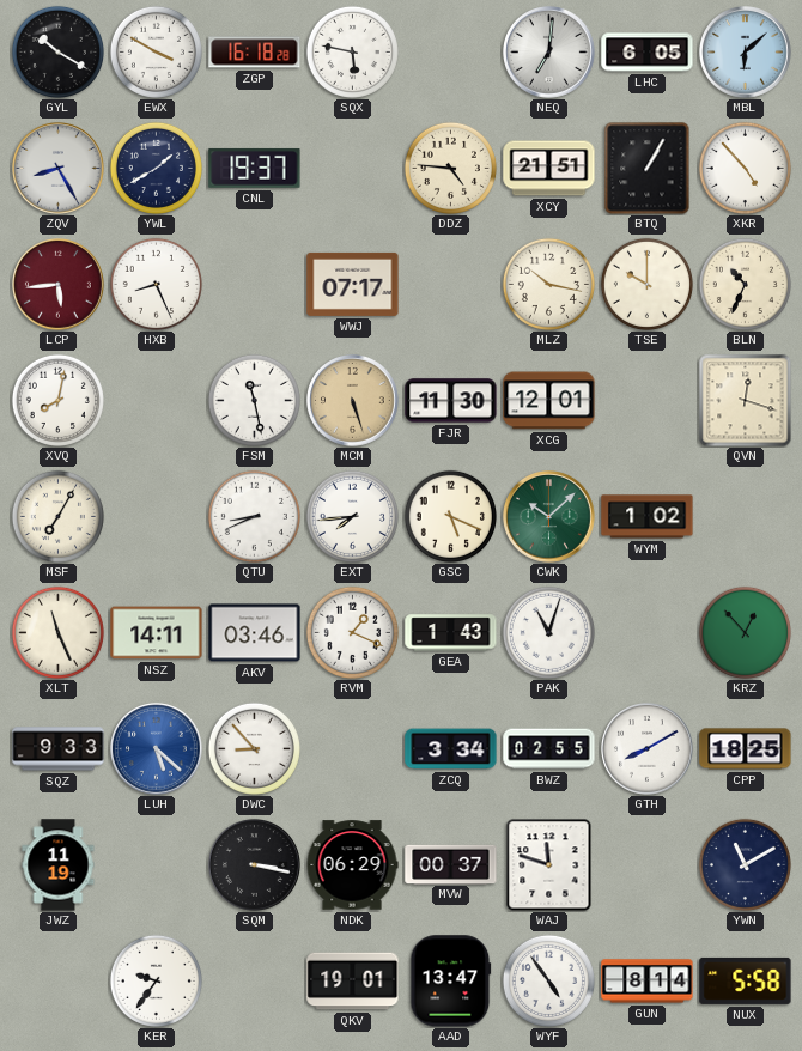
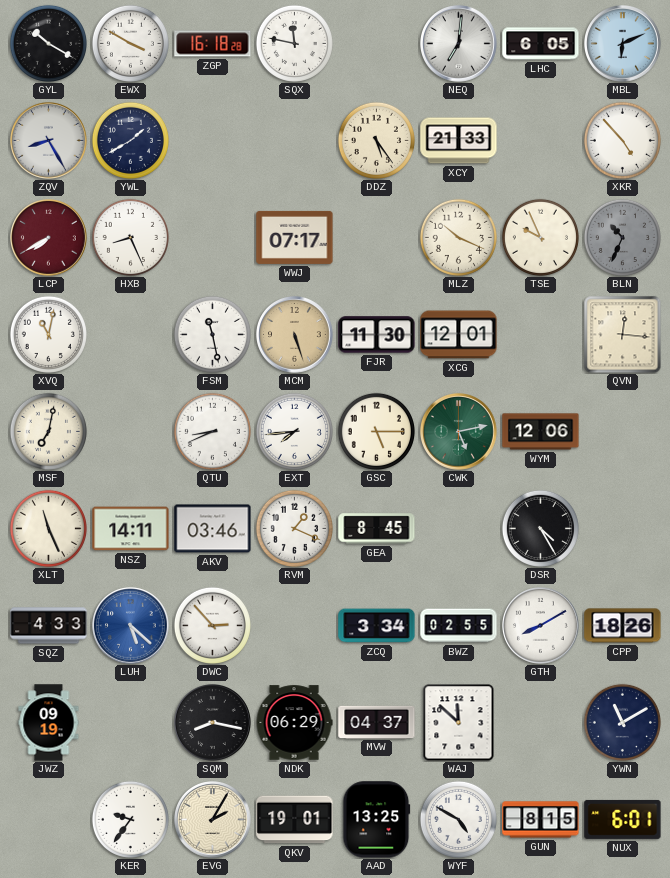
SQX: 5:47 -> 11:47
MBL: 6:08 -> 6:11
CNL: 19:37 -> none
DDZ: 4:46 -> 5:24
XCY: 21:51 -> 21:33
BTQ: 1:05 -> none
LCP: 5:44 -> 7:40
MLZ: 10:17 -> 10:19
TSE: 10:00 -> 9:56
BLN dial: cream -> grey
XVQ: 8:02 -> 11:02
QVN: 12:18 -> 12:16
MSF: 7:05 -> 7:02
GSC: 5:19 -> 5:15
CWK: 10:08 -> 5:13
WYM: 1:02 -> 12:06
GEA: 1:43 -> 8:45
PAK: 11:03 -> none
DSR: none -> 4:25
KRZ: 12:53 -> none
SQZ: 9:33 -> 4:33
DWC: 8:53 -> 2:53
CPP: 18:25 -> 18:26
JWZ: 11:19 -> 09:19
SQM: 3:17 -> 8:17
MVW: 00:37 -> 04:37
WAJ: 11:48 -> 11:52
EVG: none -> 2:05
AAD: 13:47 -> 13:25
WYF: 4:54 -> 4:50
GUN: 8:14 -> 8:15
NUX: 5:58 -> 6:01
